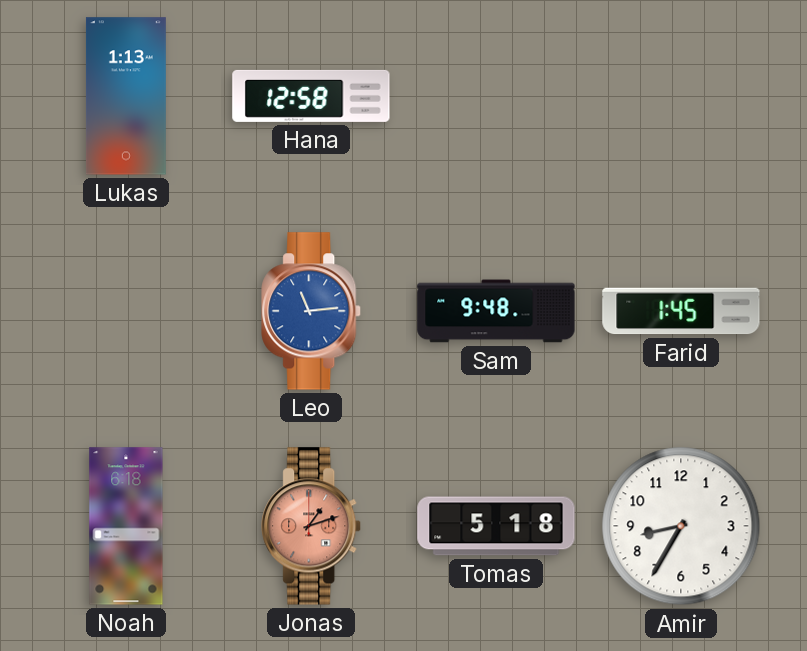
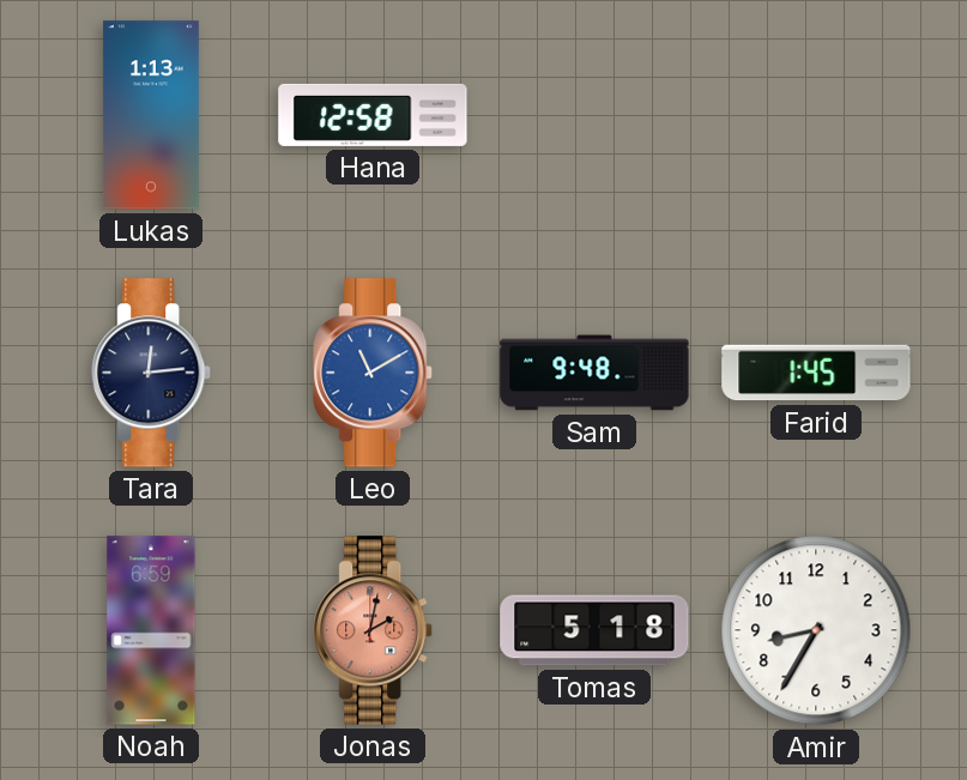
Tara: none -> 12:14
Leo: 11:14 -> 11:10
Noah: 6:18 -> 6:59
Jonas: 1:12 -> 2:02
